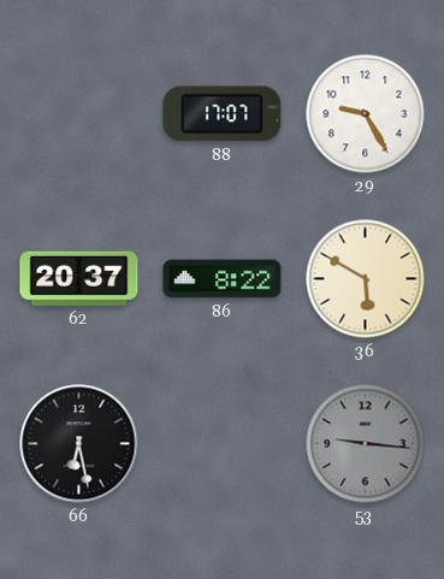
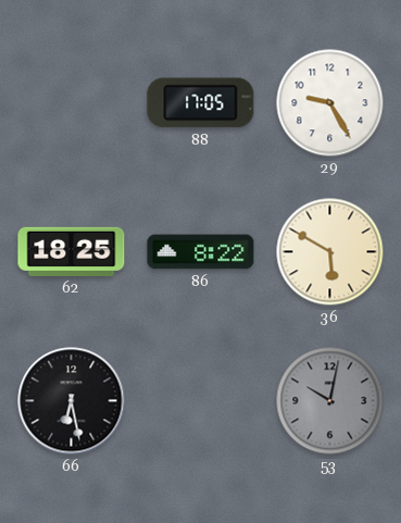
88: 17:07 -> 17:05
62: 20:37 -> 18:25
53: 9:16 -> 10:02
